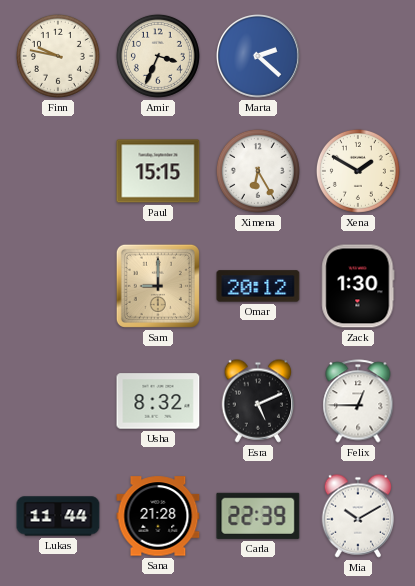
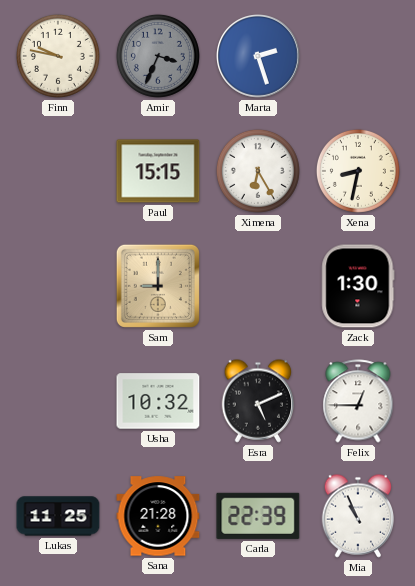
Amir dial: cream -> grey
Marta: 2:22 -> 2:27
Xena: 1:50 -> 8:32
Omar: 20:12 -> none
Usha: 8:32 -> 10:32
Lukas: 11:44 -> 11:25
Mia: 10:10 -> 10:56
